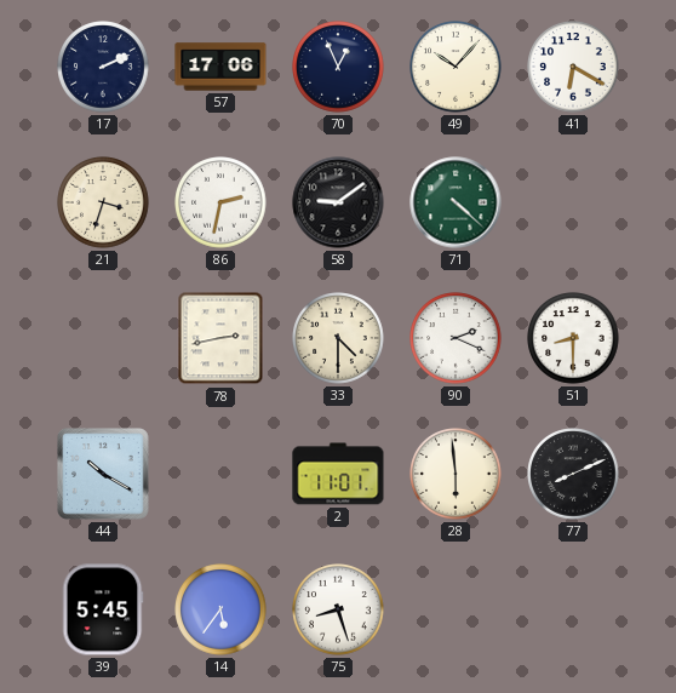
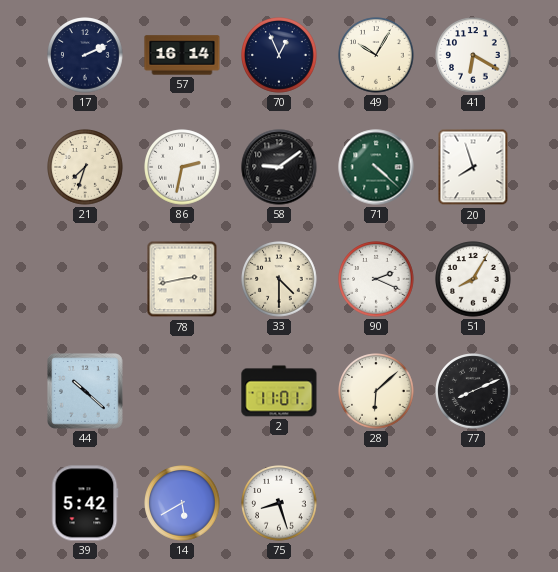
57: 17:06 -> 16:14
49: 10:07 -> 10:05
21: 3:33 -> 7:33
20: none -> 7:57
51: 8:30 -> 8:05
44: 10:20 -> 10:22
28: 5:59 -> 6:08
39: 5:45 -> 5:42
14: 5:36 -> 5:40
